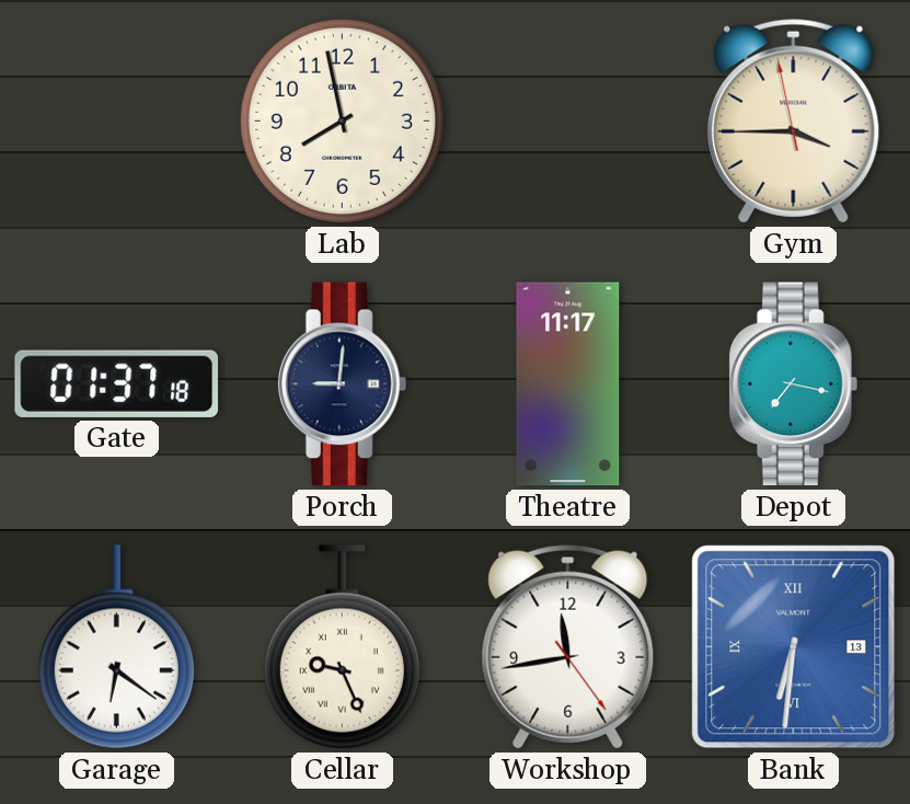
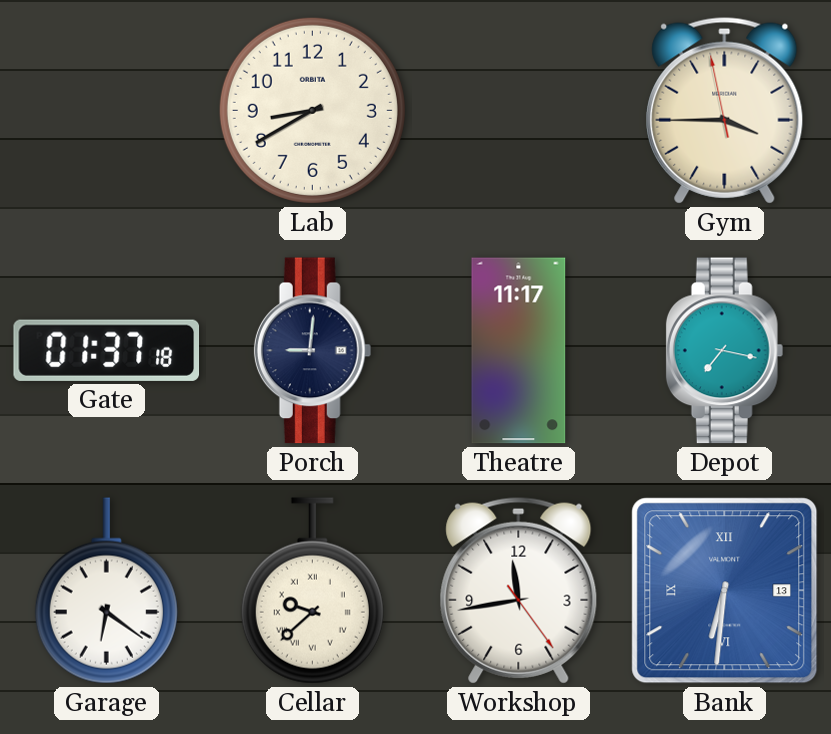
Lab: 7:58 -> 8:40
Cellar: 9:26 -> 9:38
